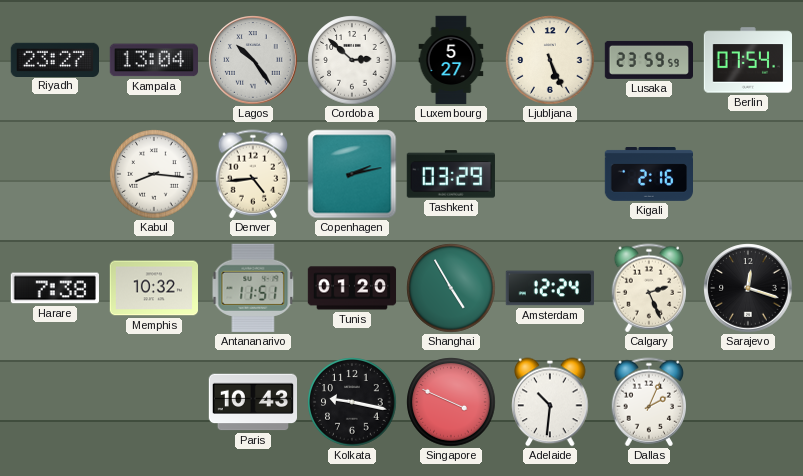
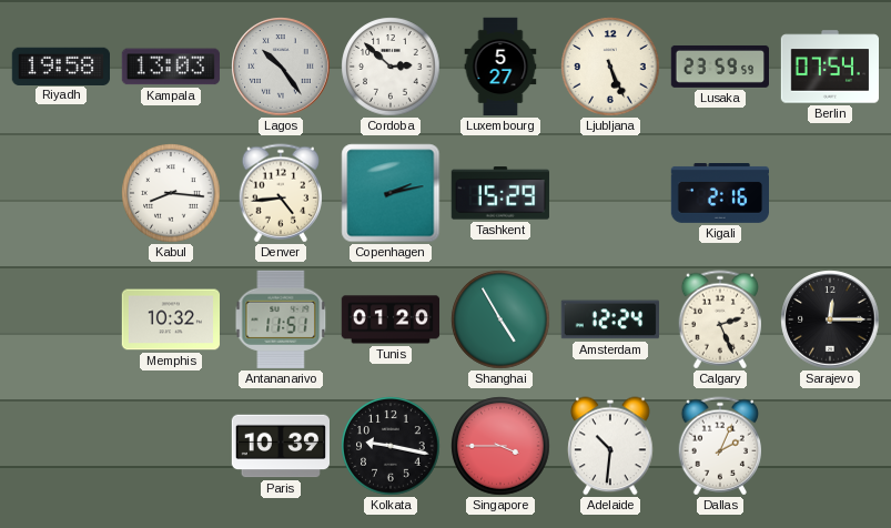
Riyadh: 23:27 -> 19:58
Kampala: 13:04 -> 13:03
Tashkent: 03:29 -> 15:29
Harare: 7:38 -> none
Sarajevo: 12:18 -> 12:15
Paris: 10:43 -> 10:39
Singapore: 3:49 -> 3:45
